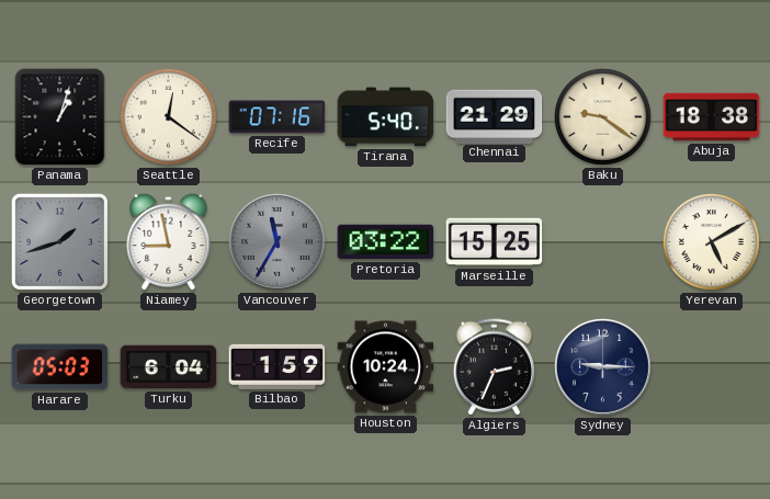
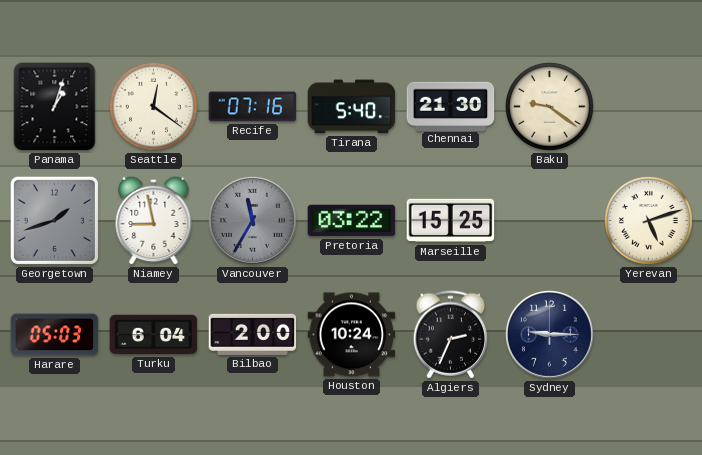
Chennai: 21:29 -> 21:30
Abuja: 18:38 -> none
Yerevan: 5:10 -> 5:12
Bilbao: 1:59 -> 2:00
